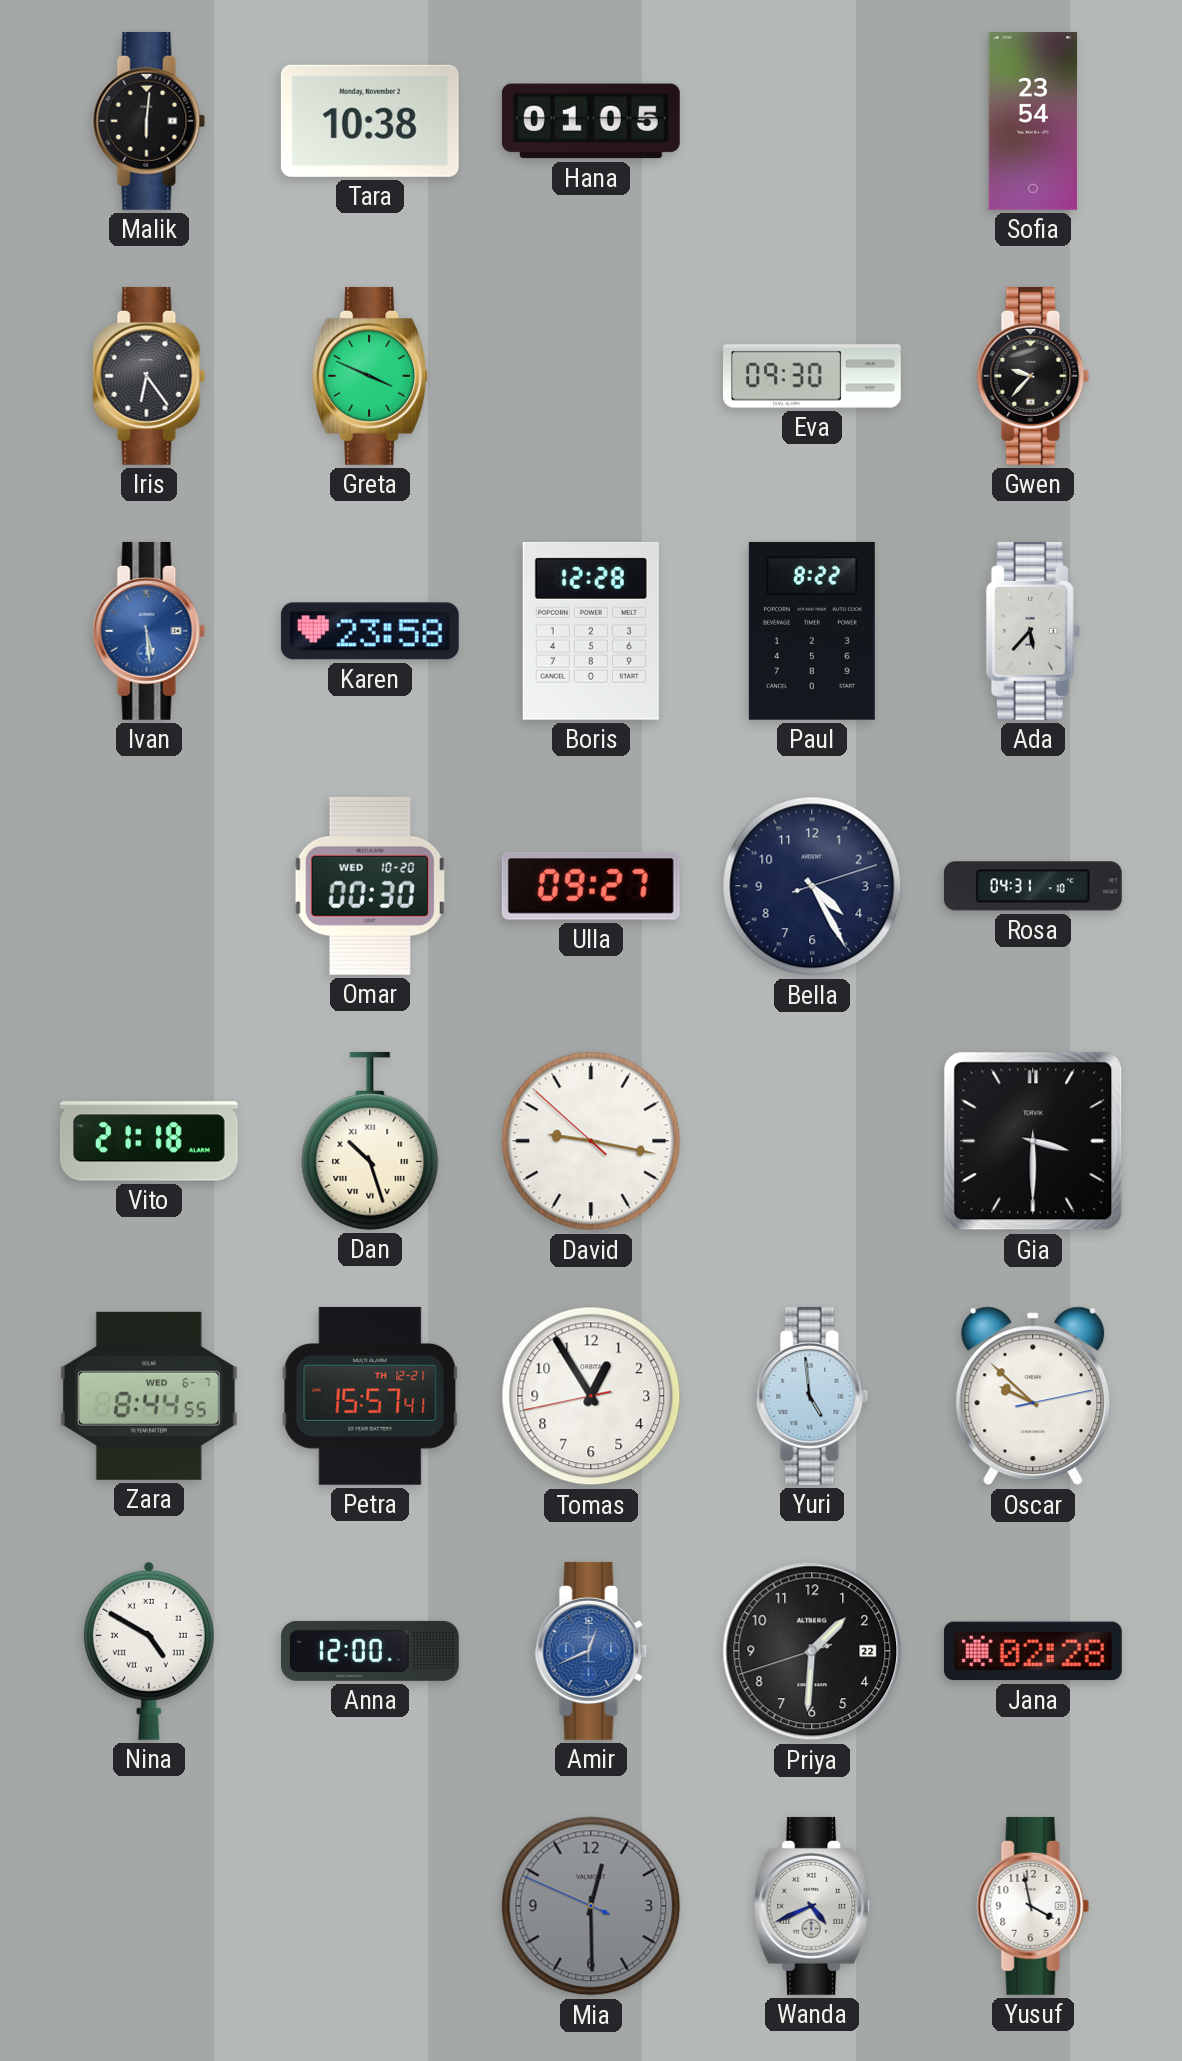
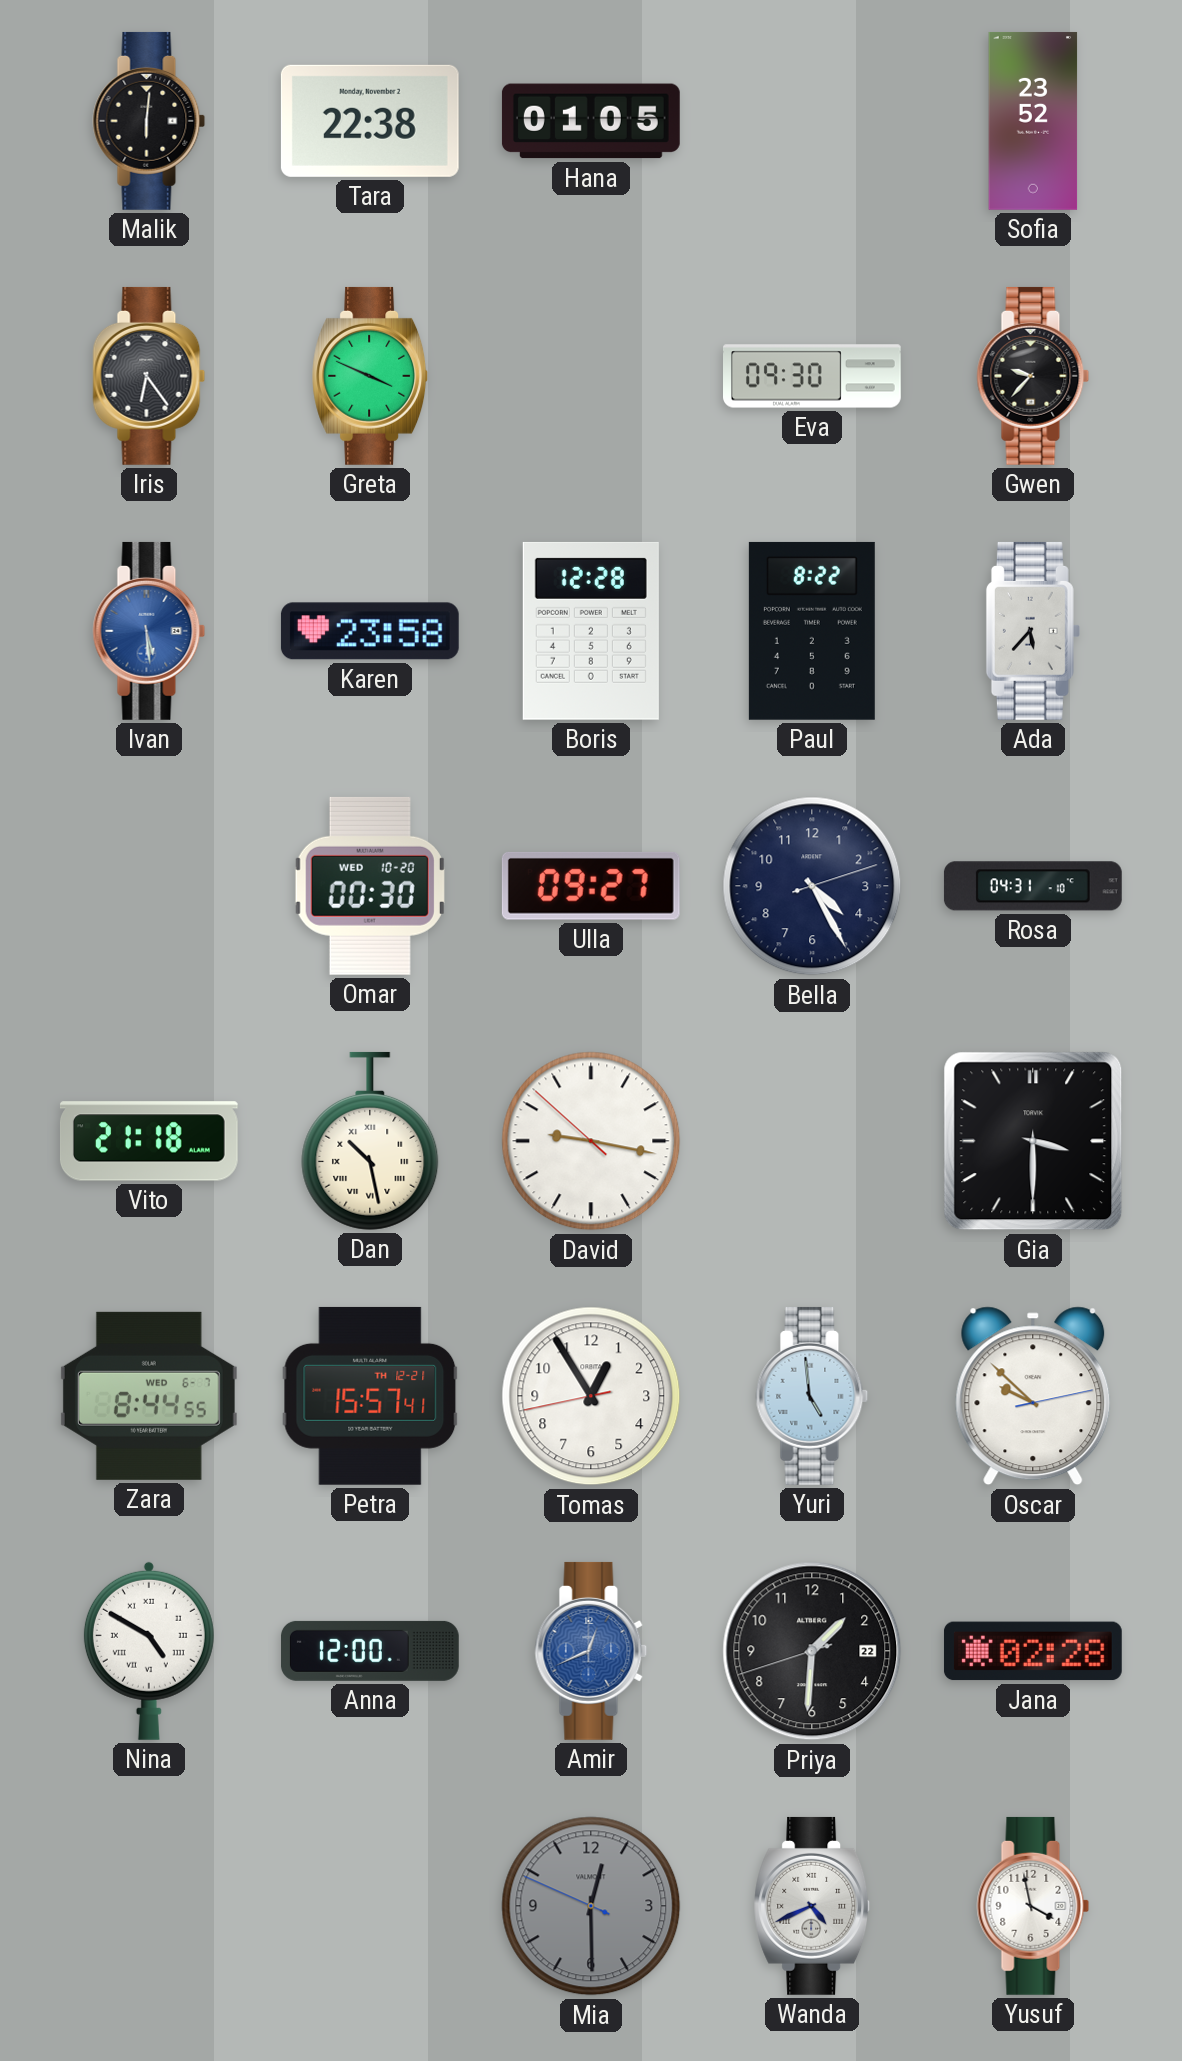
Tara: 10:38 -> 22:38
Sofia: 23:54 -> 23:52
Dan: 10:27 -> 10:28
